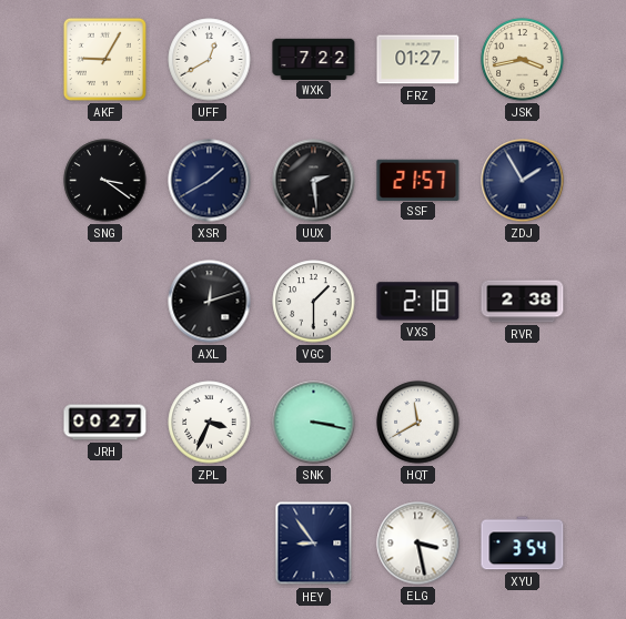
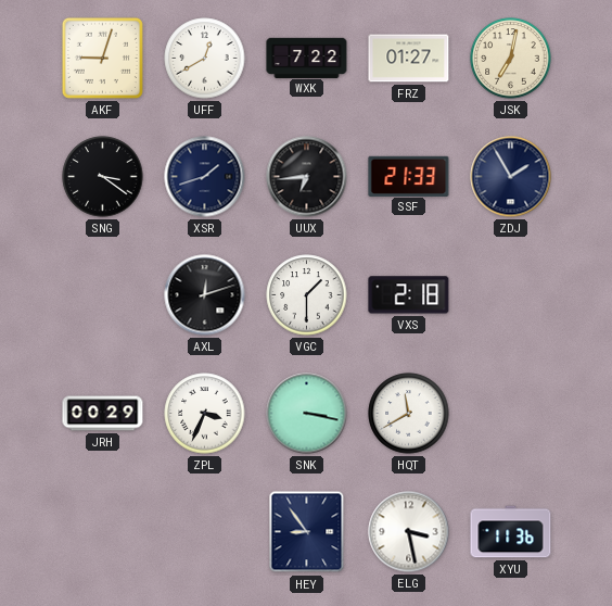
AKF: 9:05 -> 9:03
JSK: 3:43 -> 7:02
XSR: 1:40 -> 1:42
UUX: 2:29 -> 6:44
SSF: 21:57 -> 21:33
RVR: 2:38 -> none
JRH: 00:27 -> 00:29
XYU: 3:54 -> 11:36
